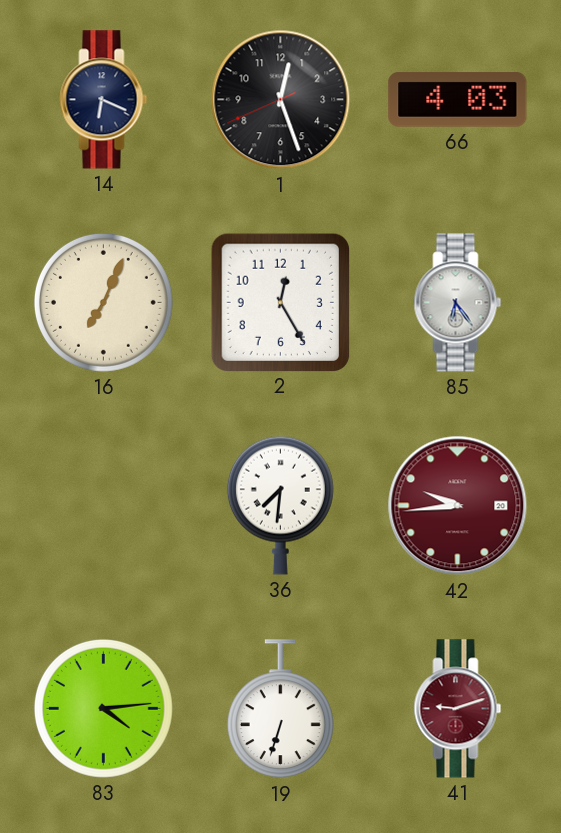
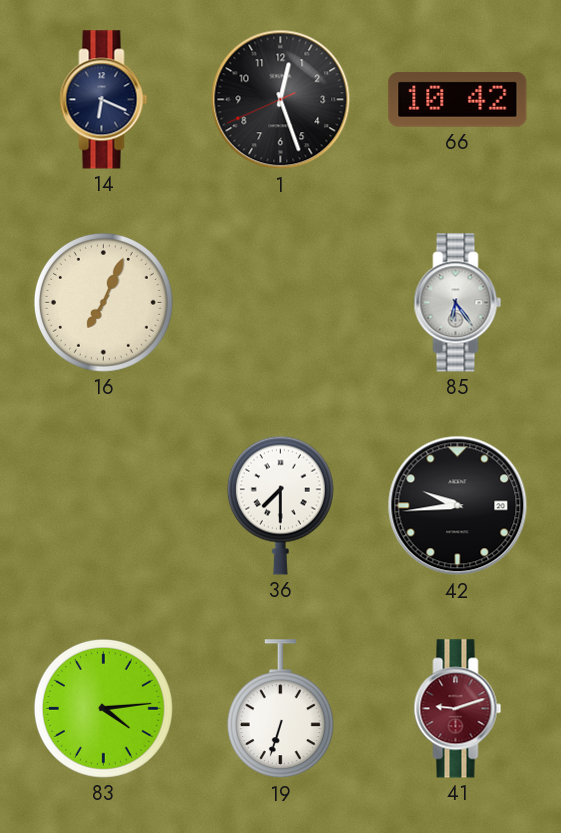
66: 4:03 -> 10:42
2: 12:25 -> none
36: 7:31 -> 7:30
42 dial: burgundy -> black
